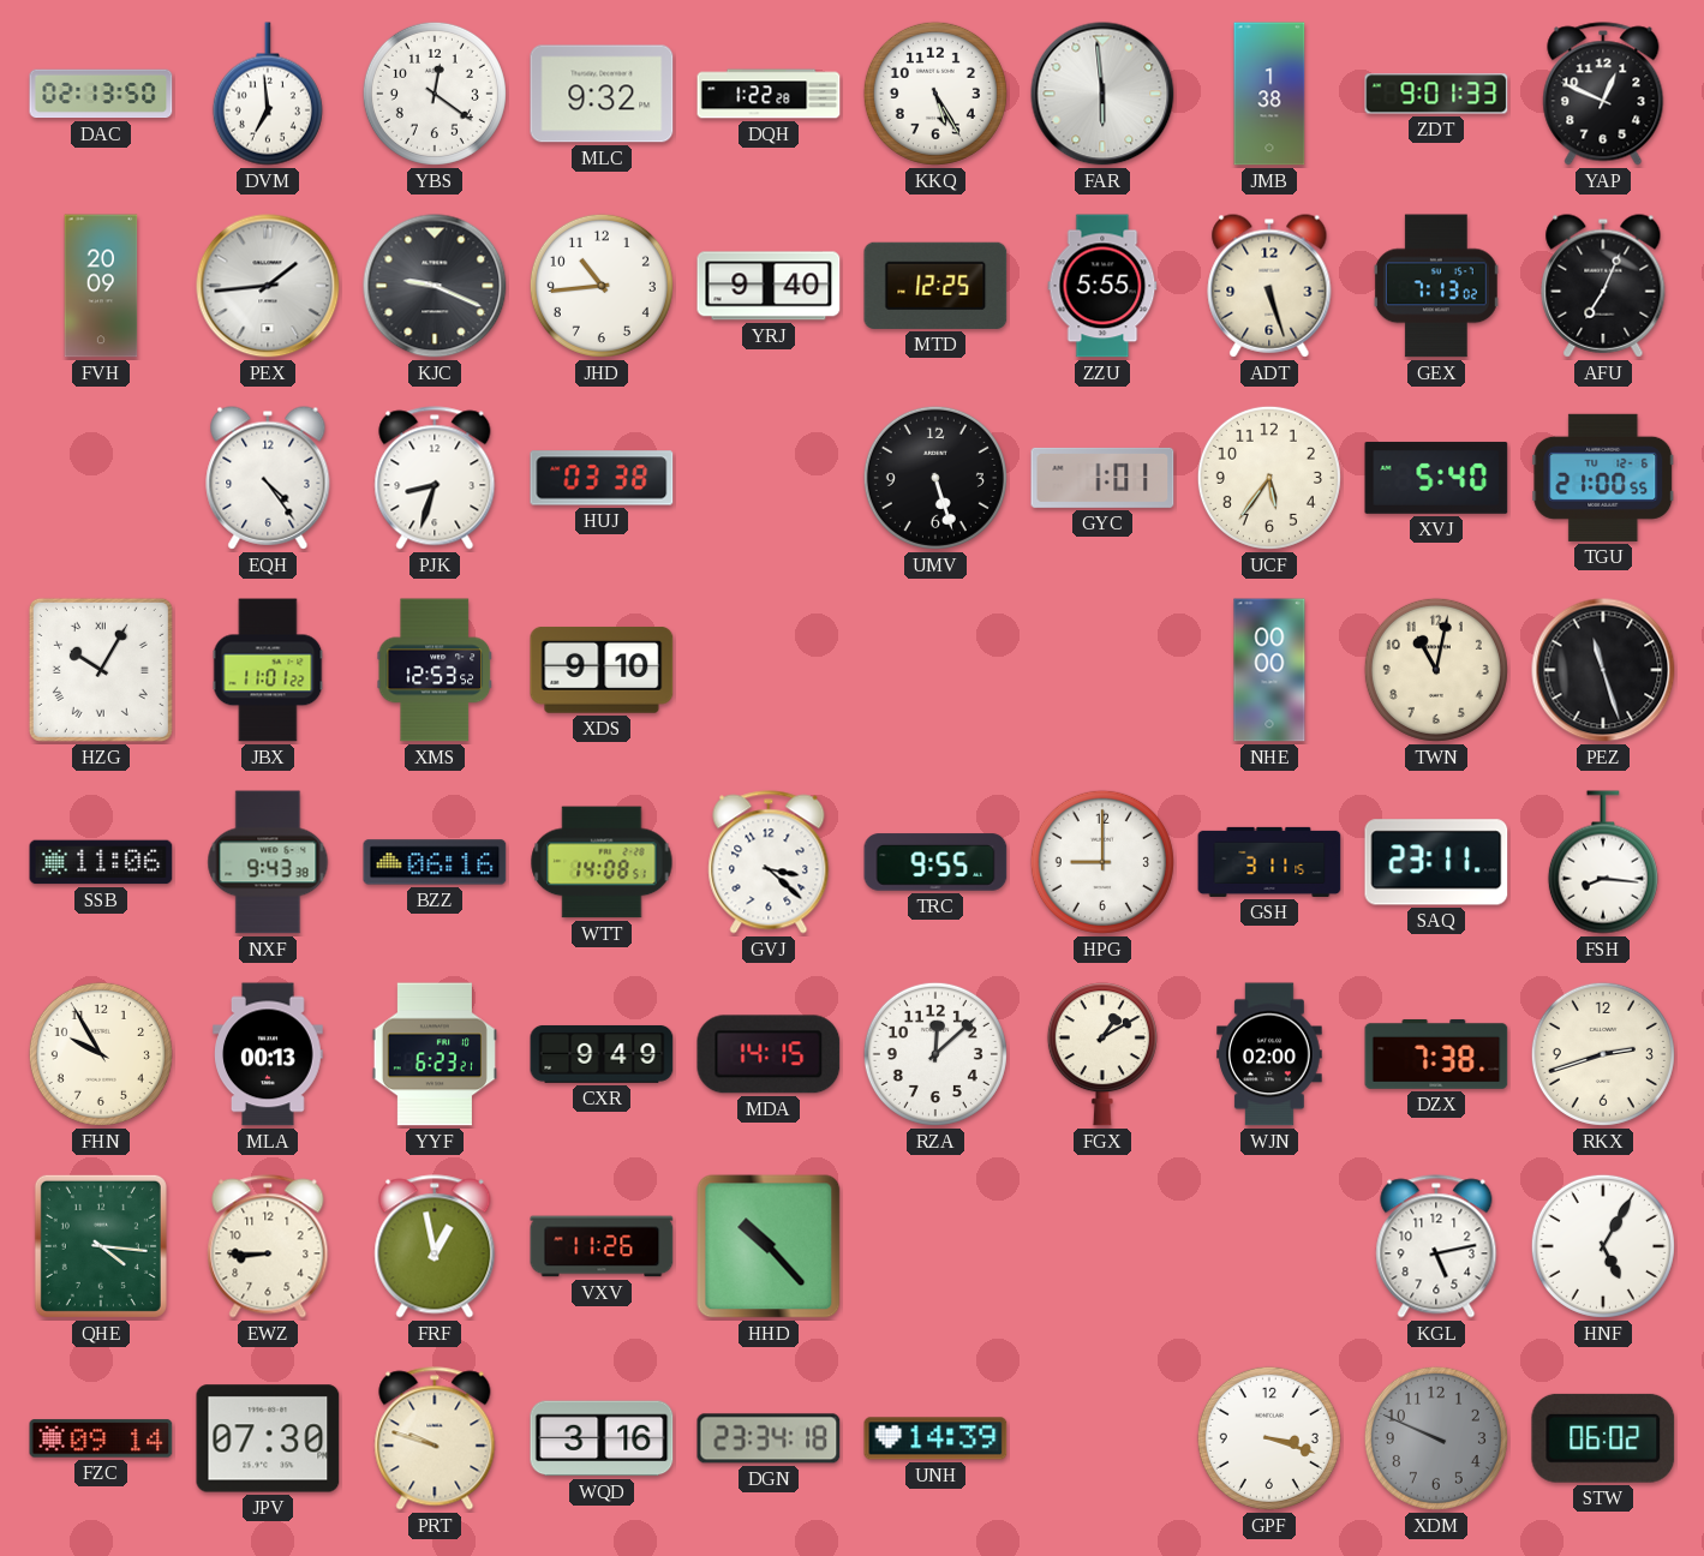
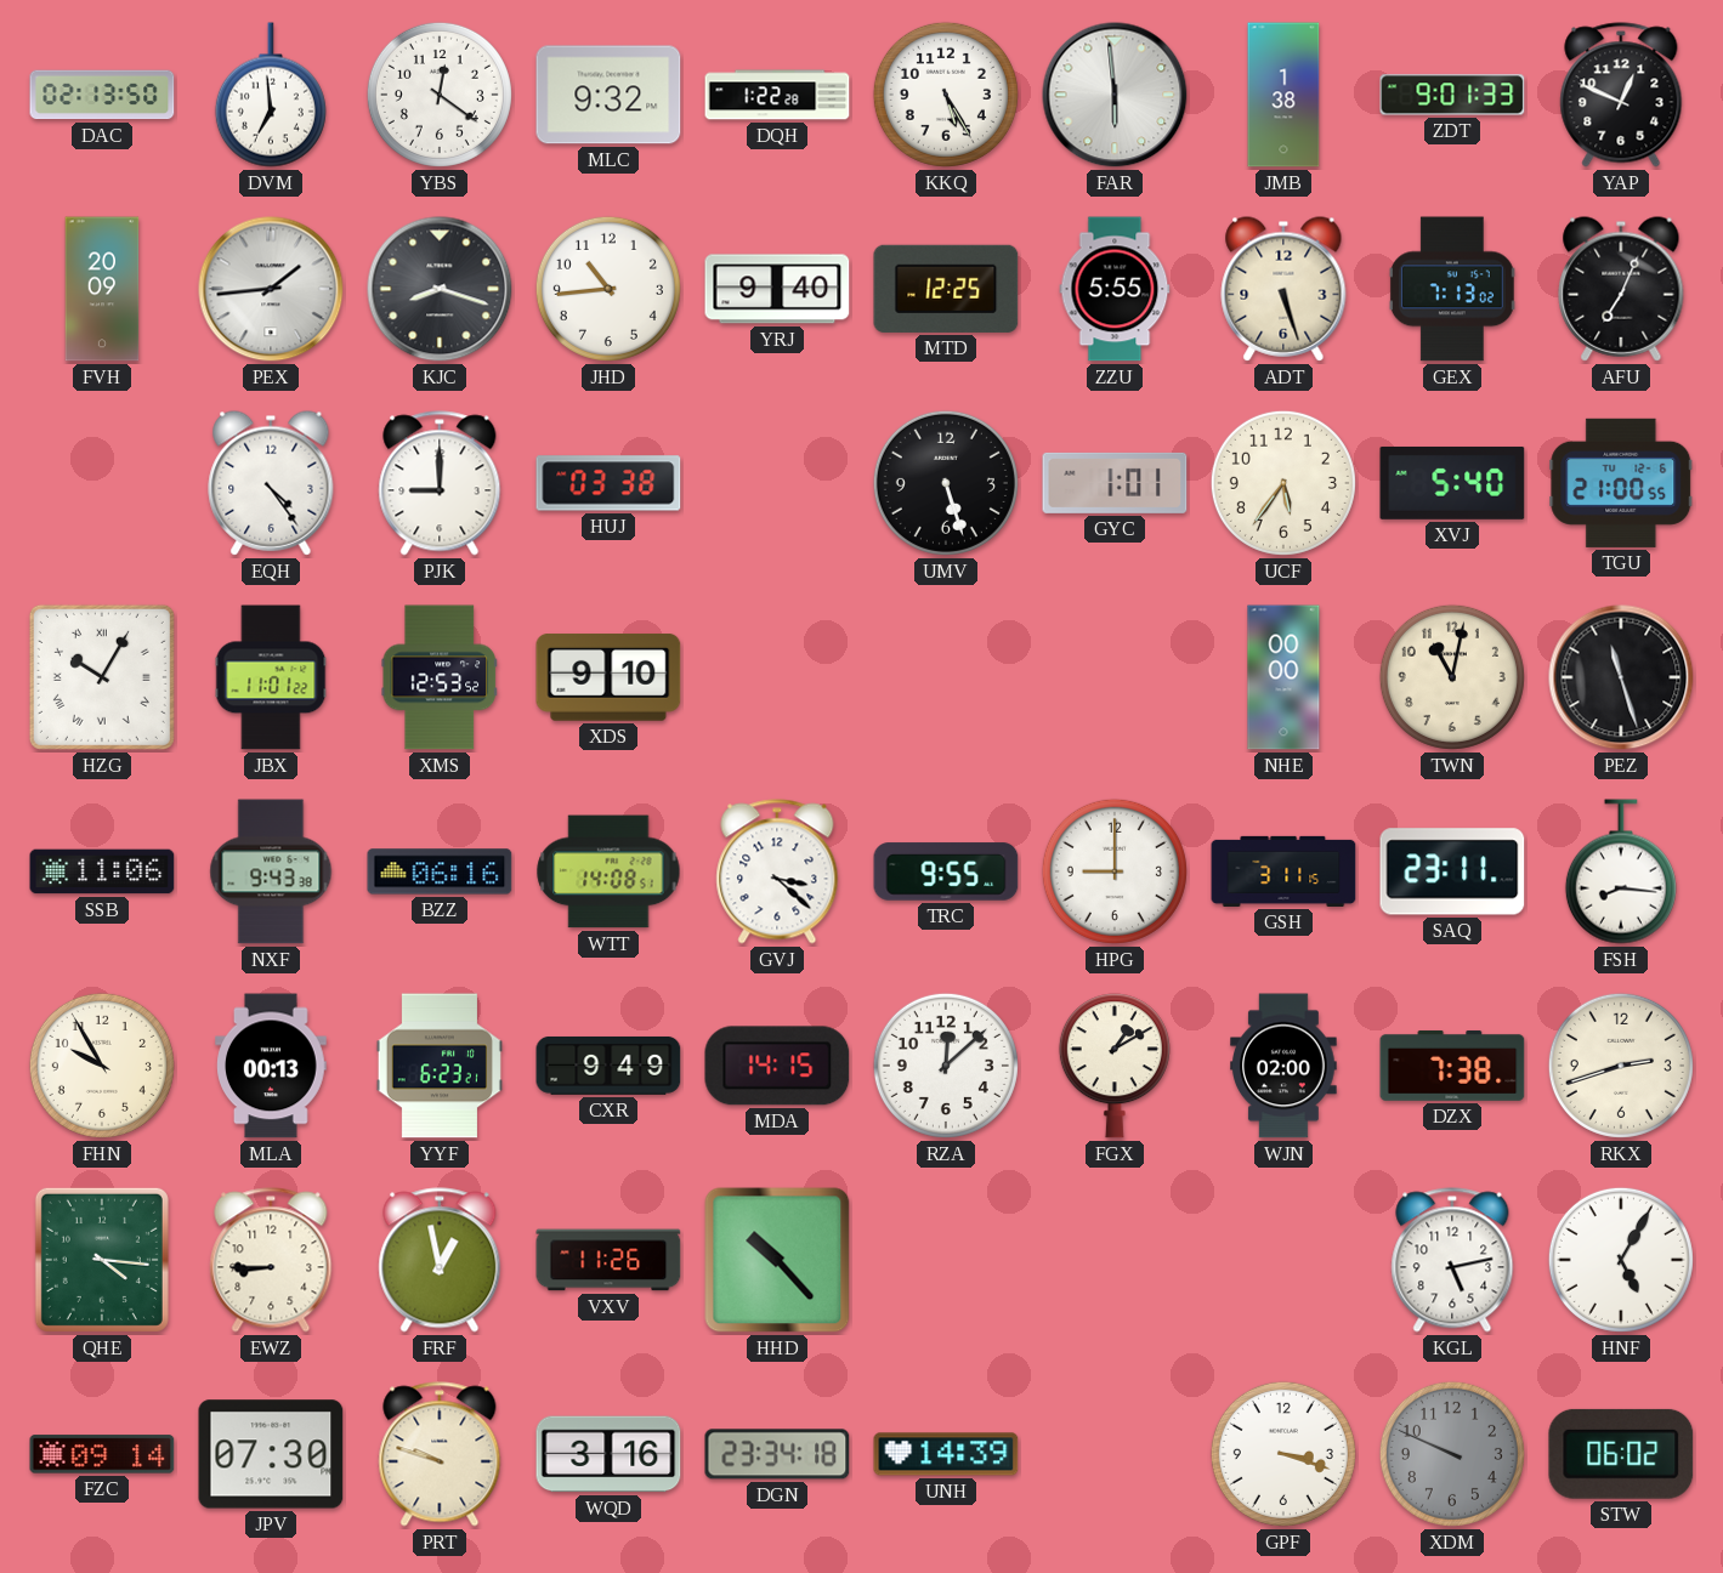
KJC: 9:19 -> 8:18
PJK: 8:33 -> 9:00
